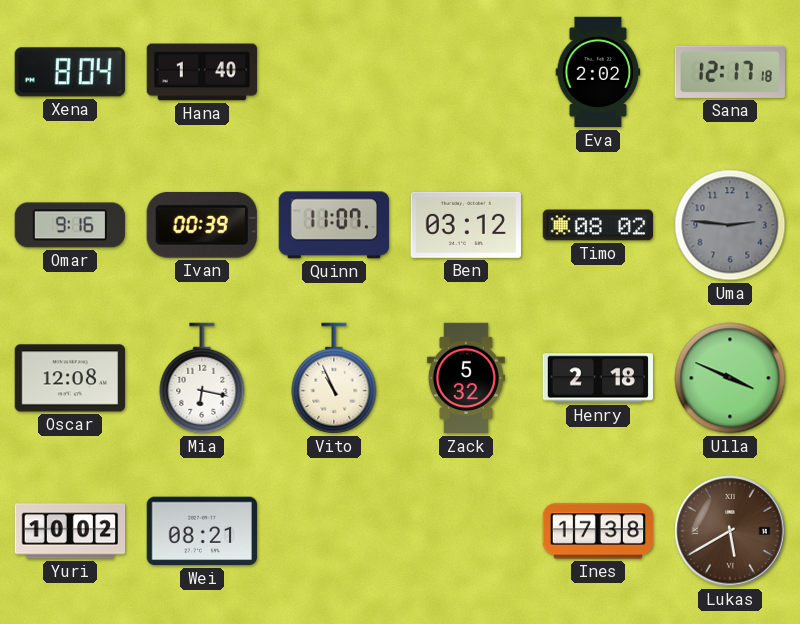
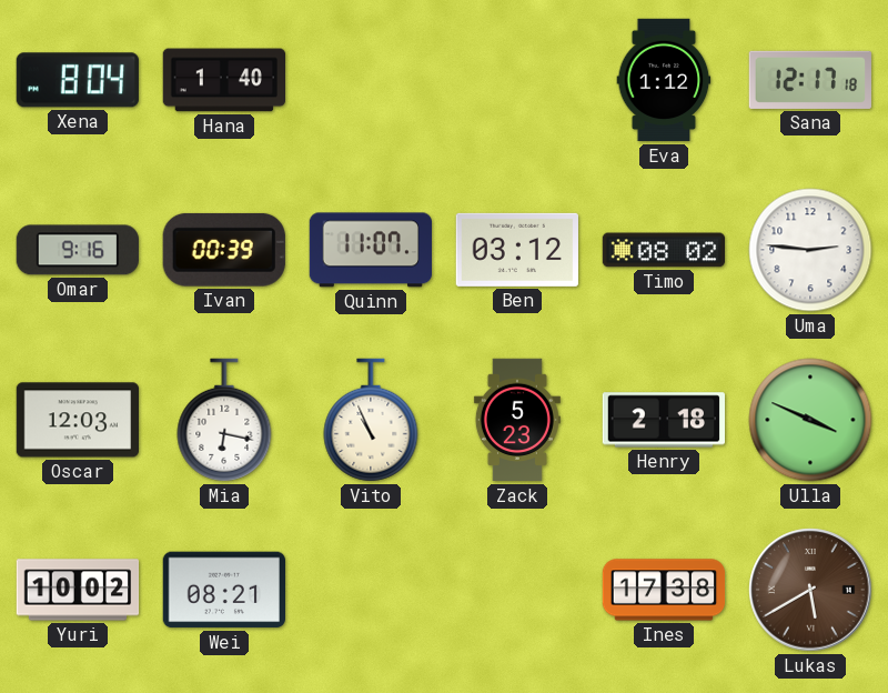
Eva: 2:02 -> 1:12
Uma dial: grey -> white
Oscar: 12:08 -> 12:03
Zack: 5:32 -> 5:23
